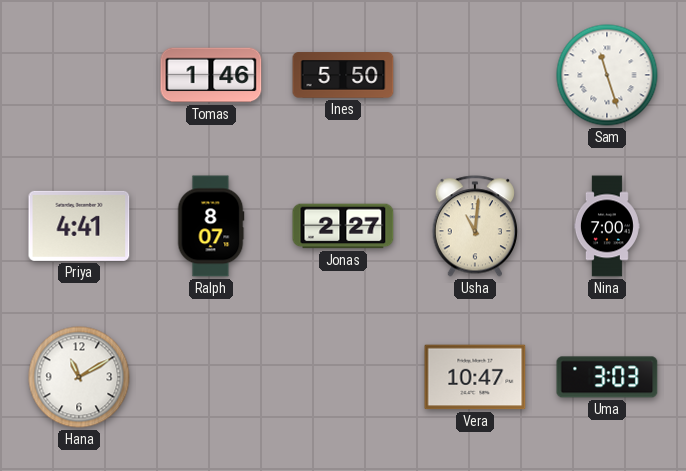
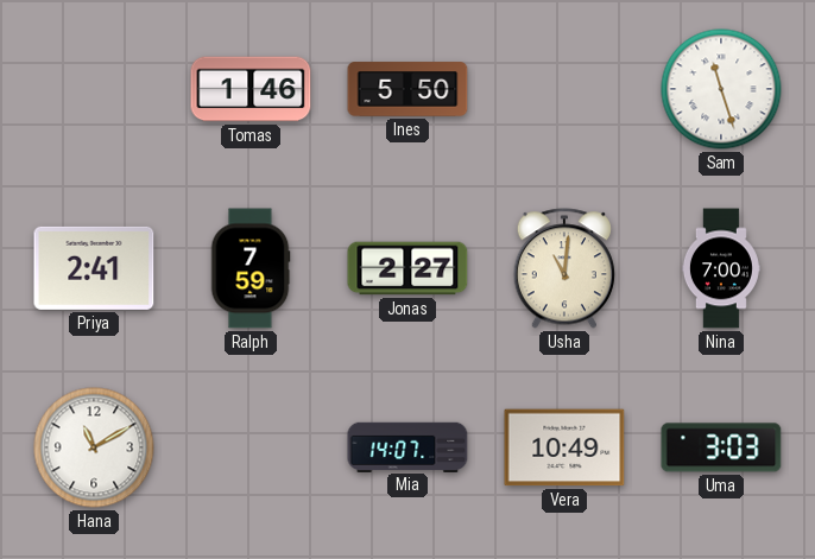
Priya: 4:41 -> 2:41
Ralph: 8:07 -> 7:59
Mia: none -> 14:07
Vera: 10:47 -> 10:49
